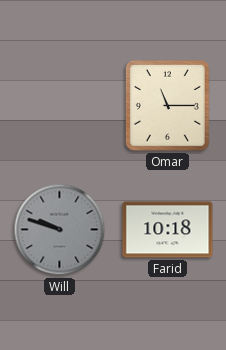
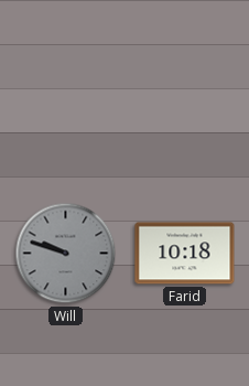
Omar: 11:15 -> none
